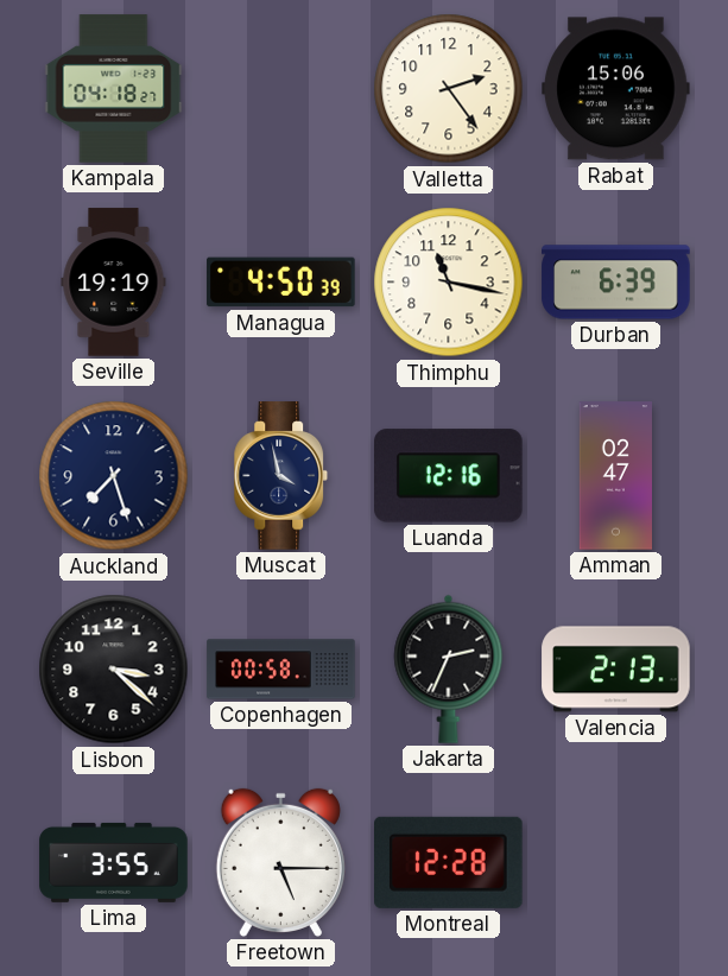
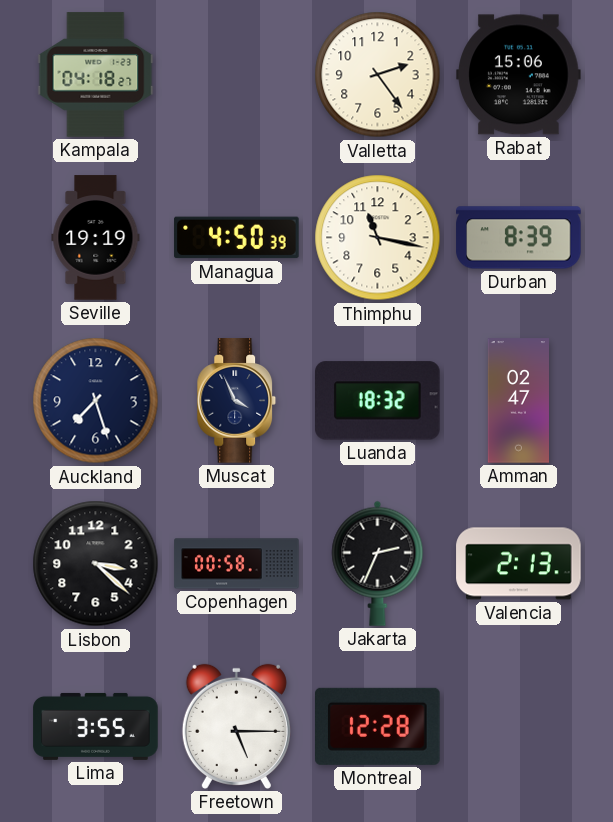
Durban: 6:39 -> 8:39
Muscat: 3:58 -> 3:56
Luanda: 12:16 -> 18:32
